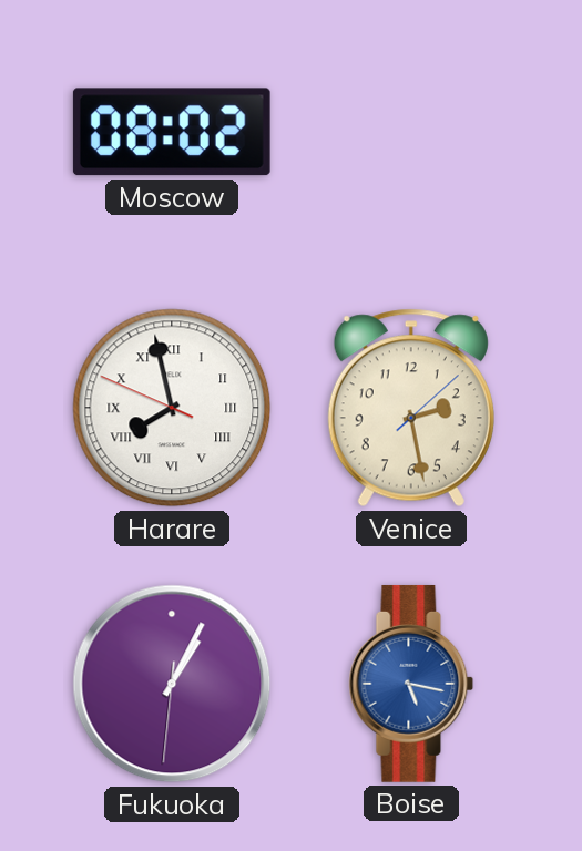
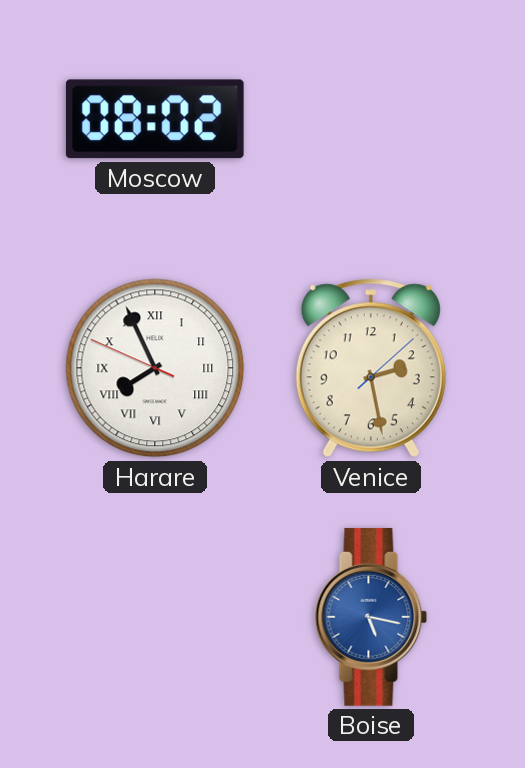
Harare: 7:57 -> 7:55
Fukuoka: 1:04 -> none
